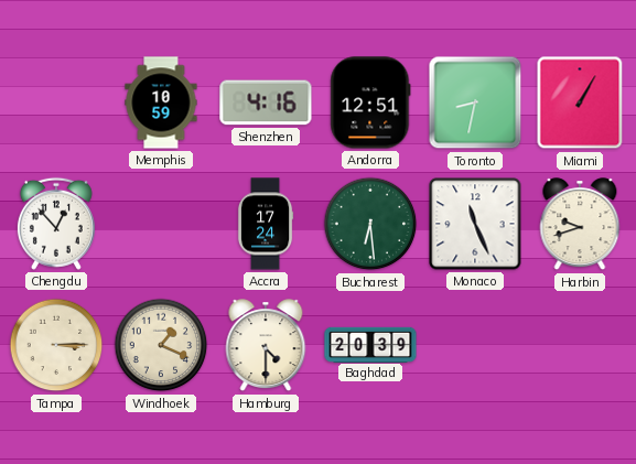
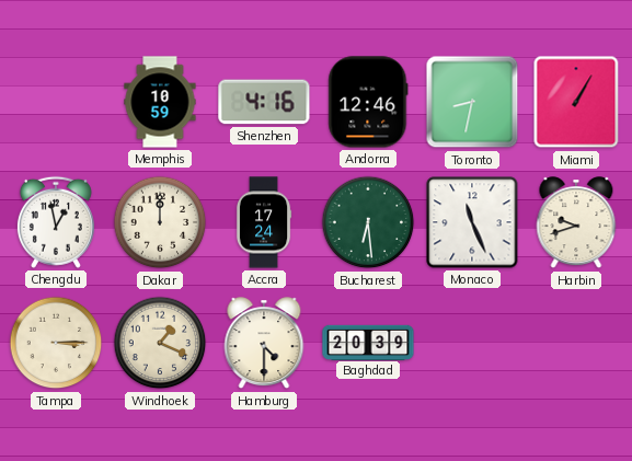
Andorra: 12:51 -> 12:46
Chengdu: 12:53 -> 12:58
Dakar: none -> 12:00
